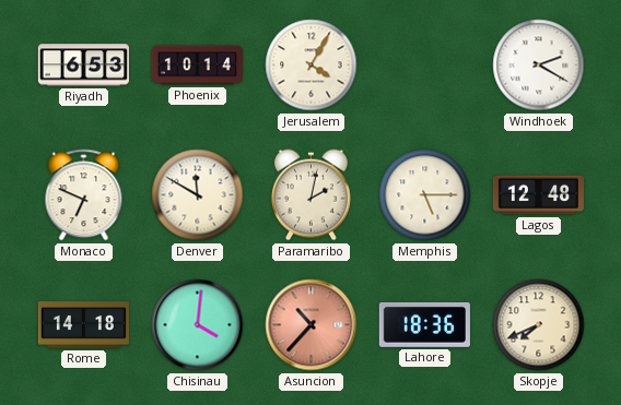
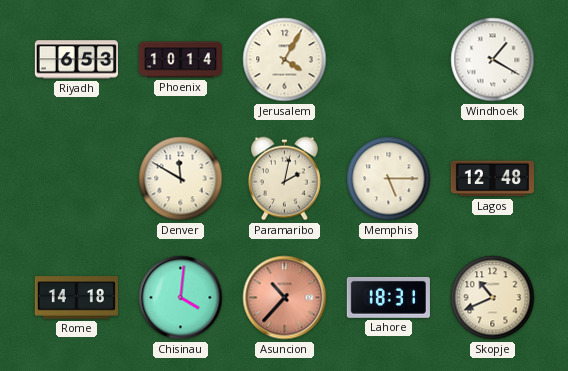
Windhoek: 2:20 -> 1:20
Monaco: 6:49 -> none
Lahore: 18:36 -> 18:31
Skopje: 7:41 -> 10:41
